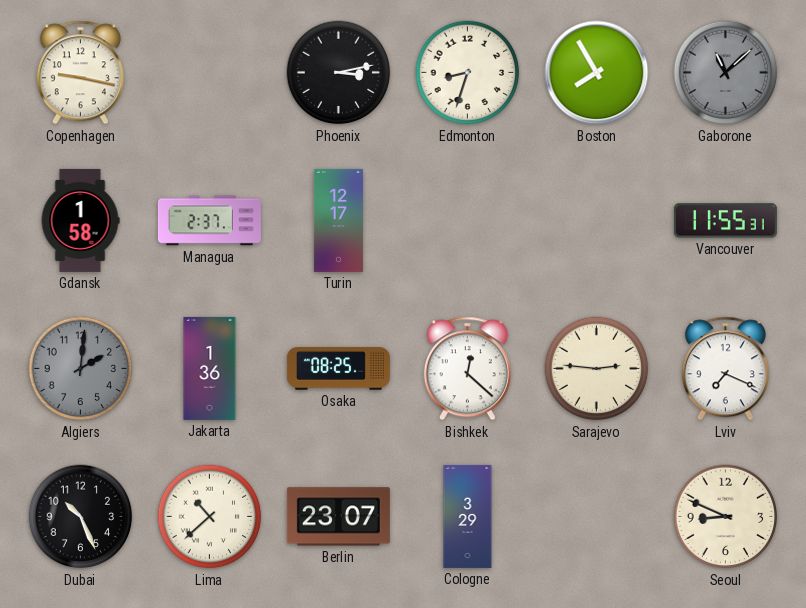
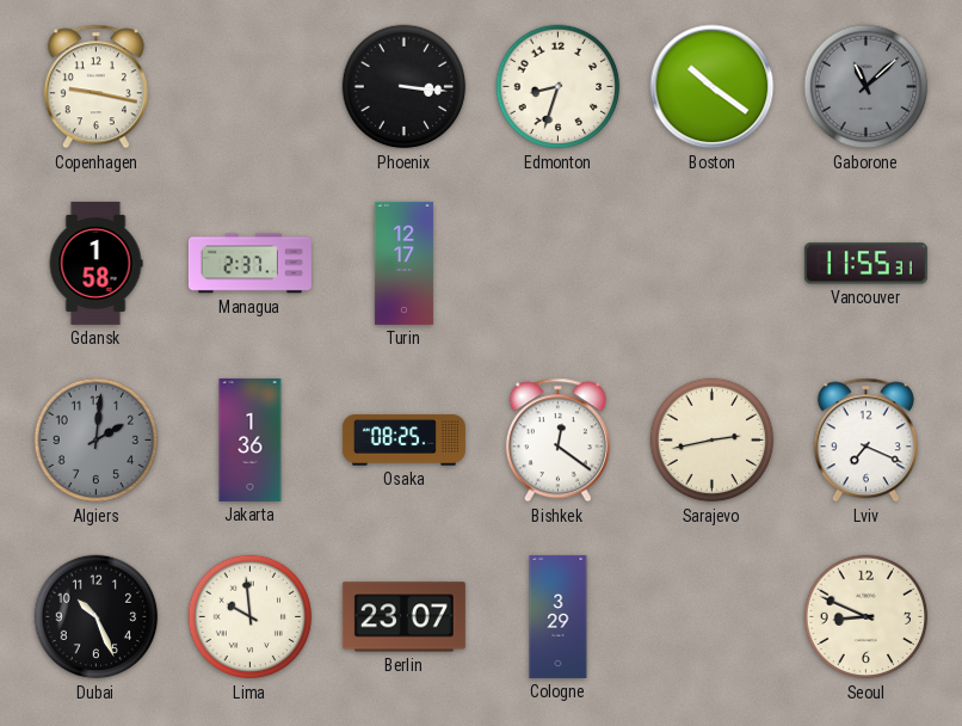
Phoenix: 3:13 -> 3:16
Boston: 7:55 -> 10:21
Bishkek: 12:22 -> 12:21
Sarajevo: 2:46 -> 2:43
Lima: 10:38 -> 9:59
